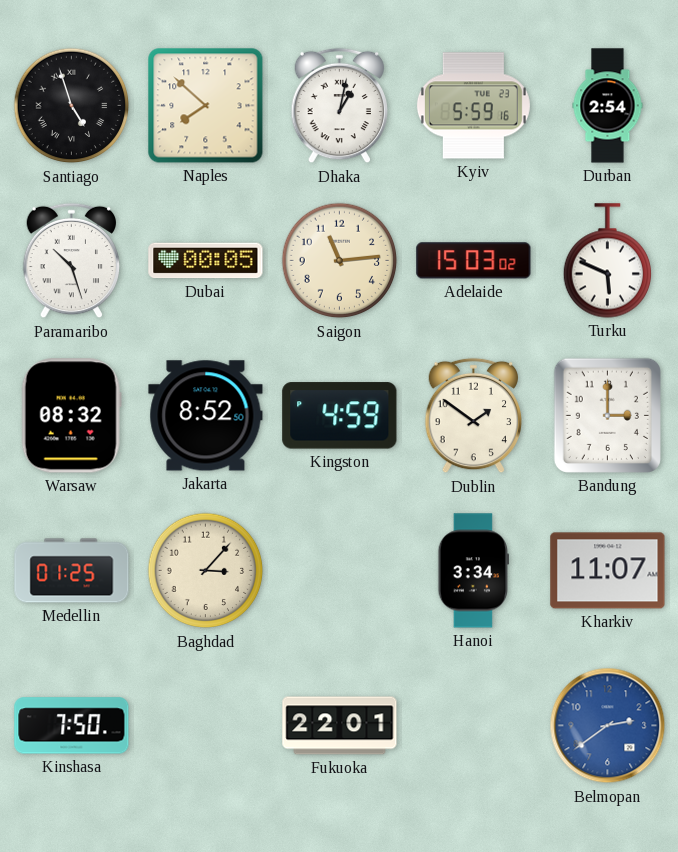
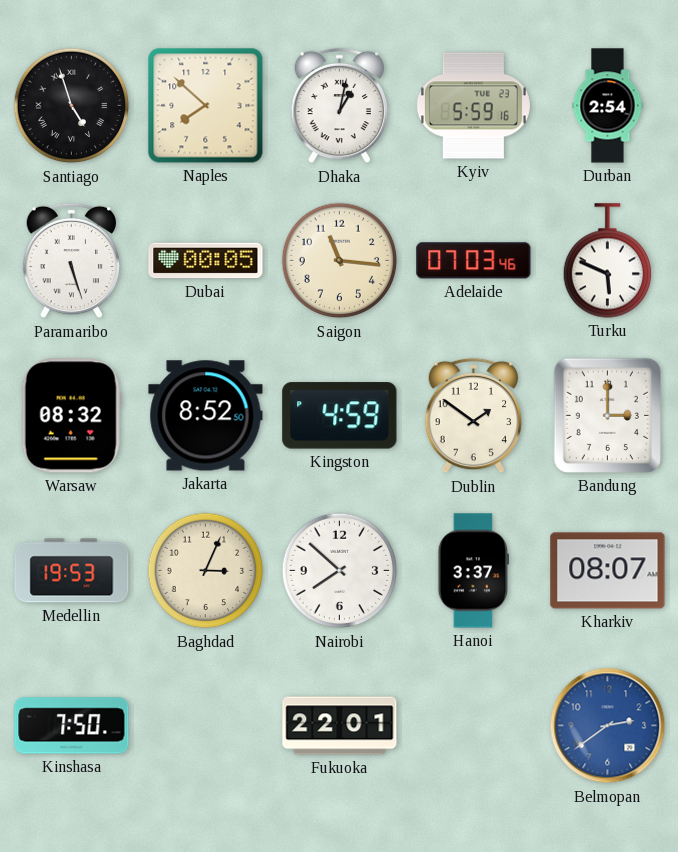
Paramaribo: 10:27 -> 5:27
Saigon: 11:14 -> 11:16
Adelaide: 15:03 -> 07:03
Medellin: 01:25 -> 19:53
Baghdad: 3:07 -> 3:04
Nairobi: none -> 7:52
Hanoi: 3:34 -> 3:37
Kharkiv: 11:07 -> 08:07
